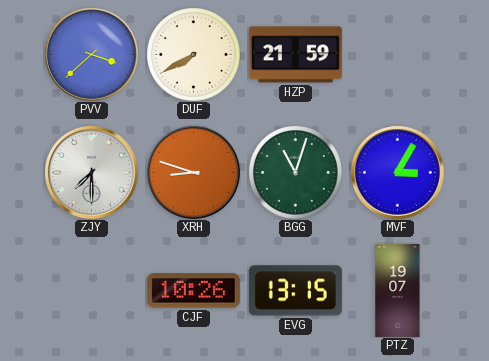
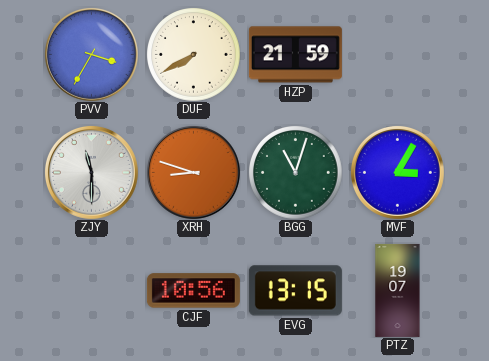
PVV: 3:38 -> 3:35
ZJY: 7:30 -> 11:30
CJF: 10:26 -> 10:56
